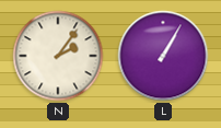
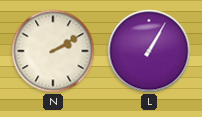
N: 2:06 -> 2:10
